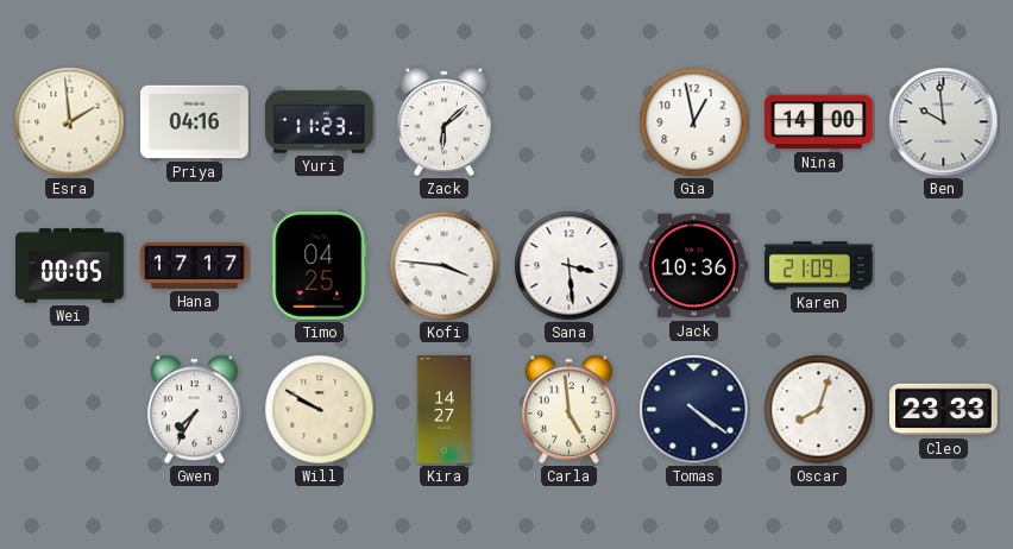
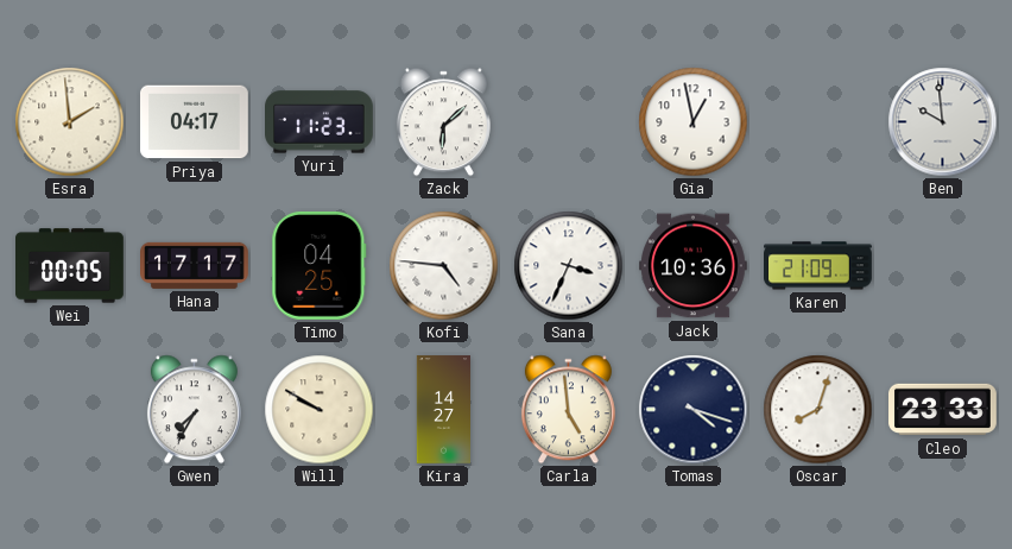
Priya: 04:16 -> 04:17
Nina: 14:00 -> none
Kofi: 3:46 -> 4:46
Sana: 3:29 -> 3:34
Tomas: 4:21 -> 4:18
